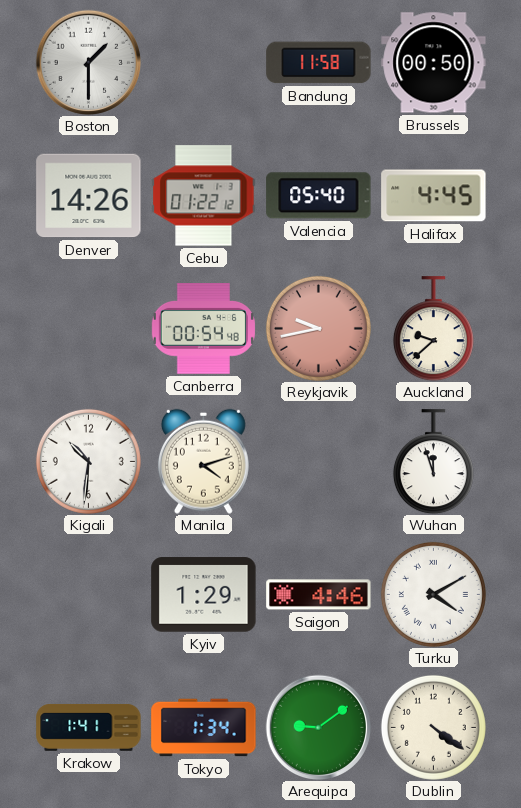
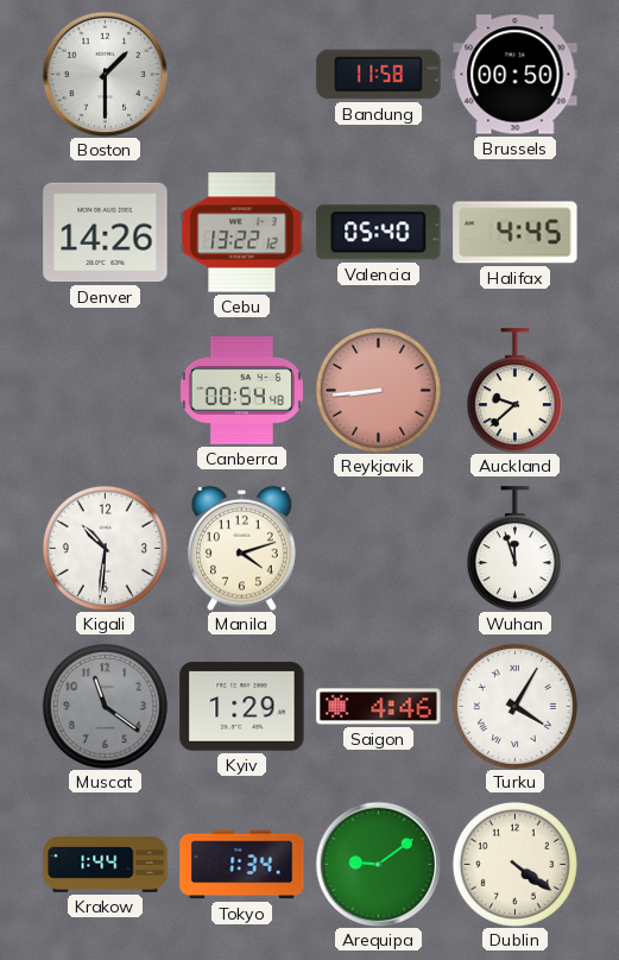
Cebu: 01:22 -> 13:22
Reykjavik: 9:43 -> 8:44
Muscat: none -> 11:21
Turku: 4:10 -> 4:05
Krakow: 1:41 -> 1:44
